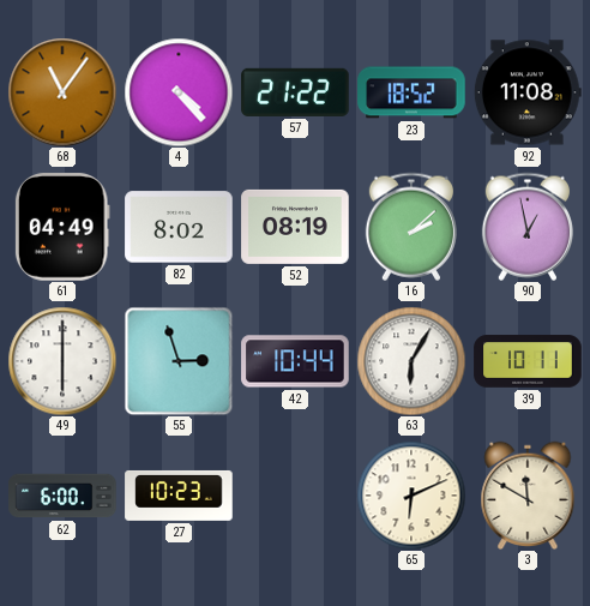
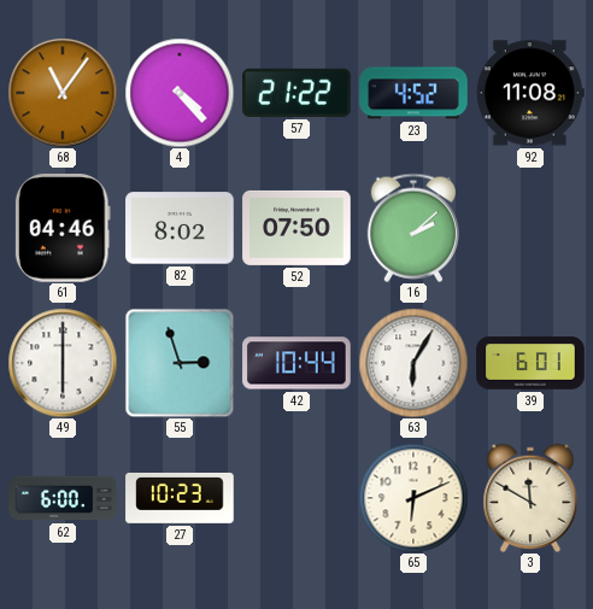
23: 18:52 -> 4:52
61: 04:49 -> 04:46
52: 08:19 -> 07:50
90: 12:58 -> none
39: 10:11 -> 6:01
